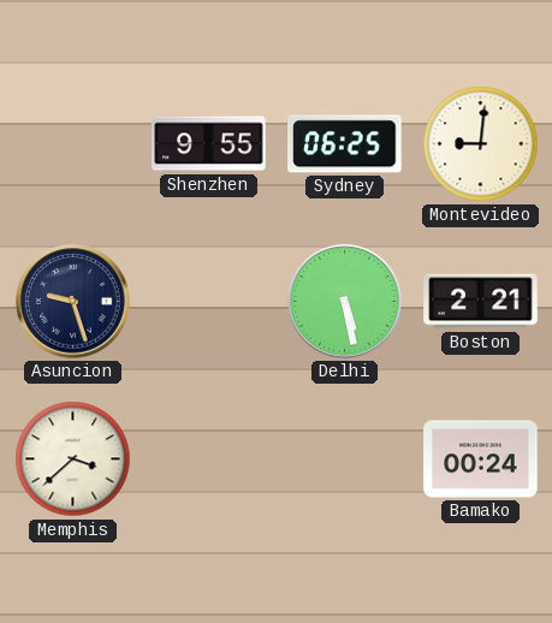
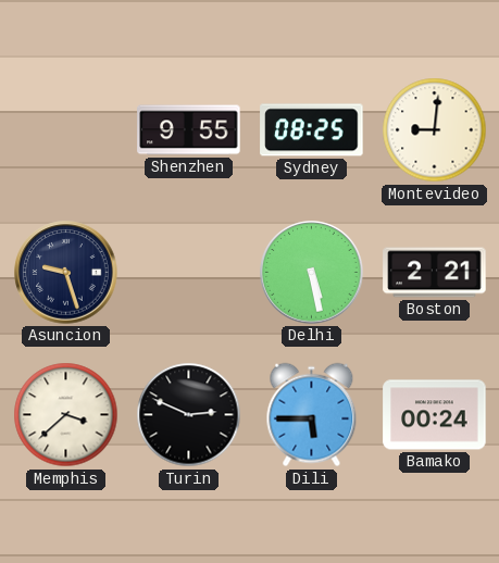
Sydney: 06:25 -> 08:25
Turin: none -> 2:49
Dili: none -> 5:45
